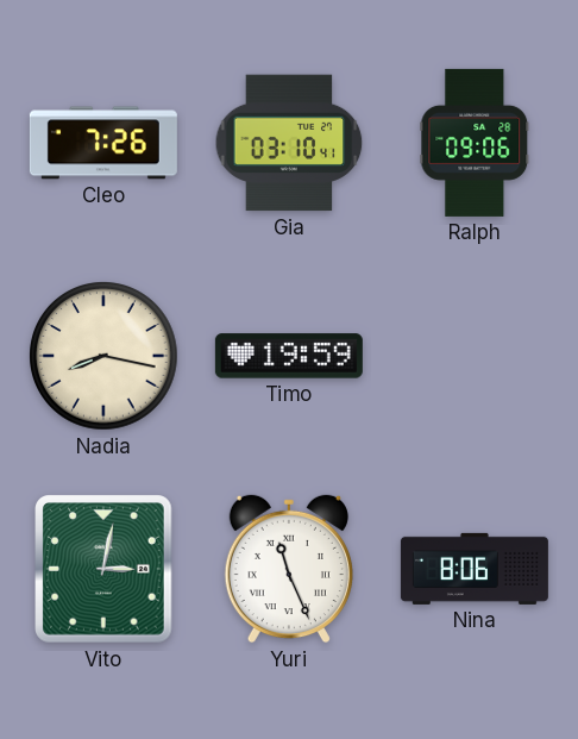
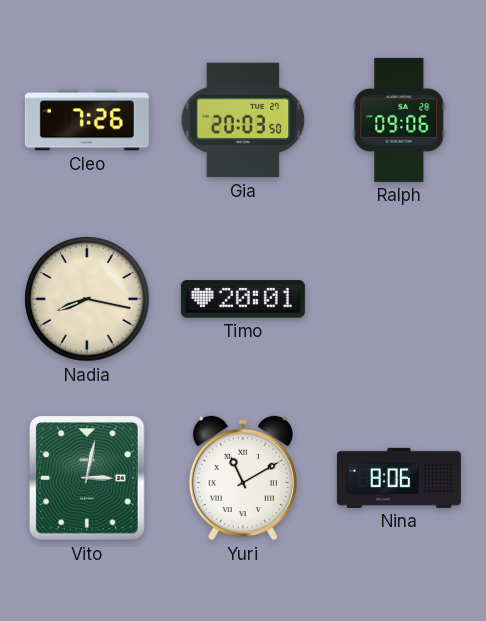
Gia: 03:10 -> 20:03
Timo: 19:59 -> 20:01
Yuri: 11:26 -> 11:10
